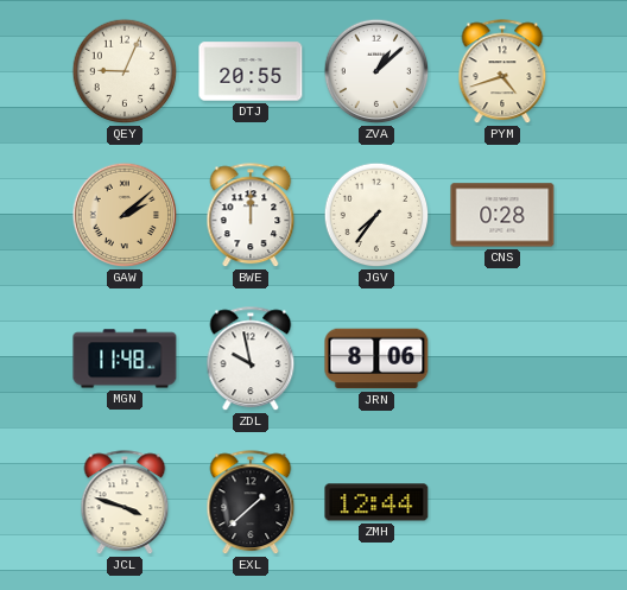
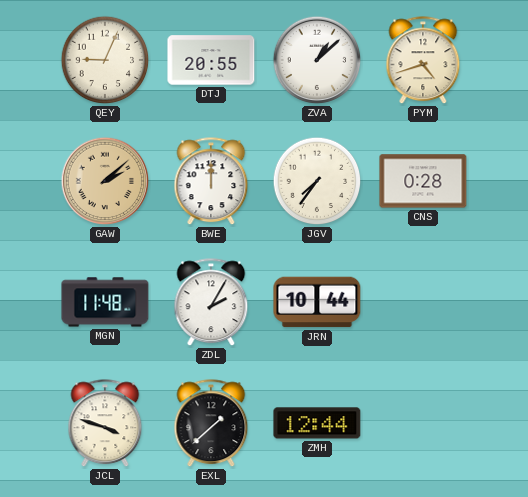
ZDL: 9:58 -> 2:05
JRN: 8:06 -> 10:44
